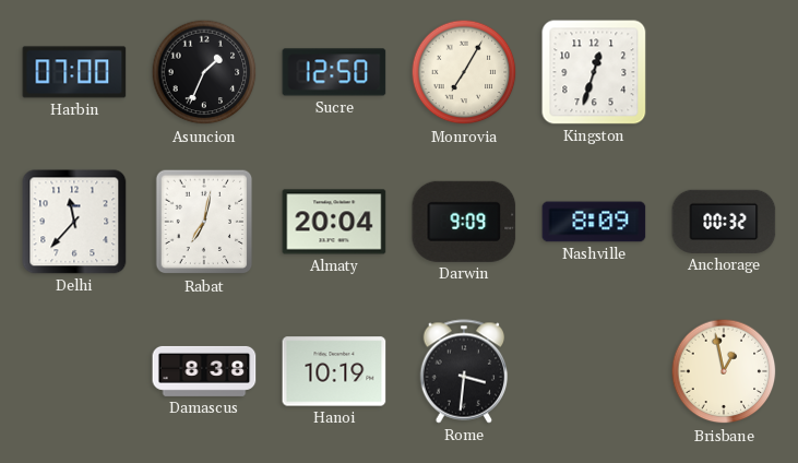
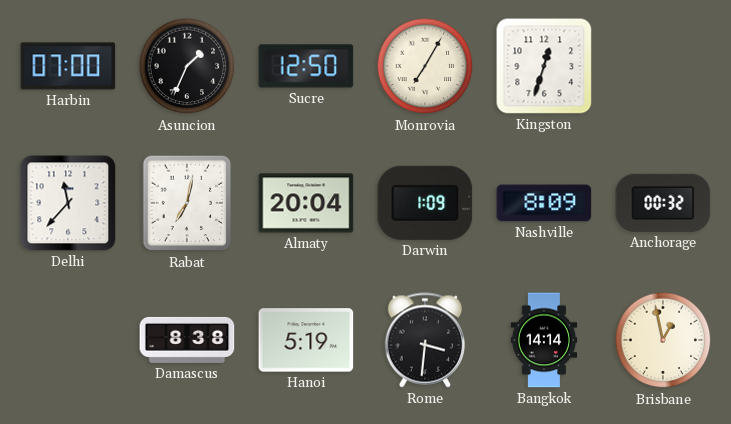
Darwin: 9:09 -> 1:09
Hanoi: 10:19 -> 5:19
Bangkok: none -> 14:14
